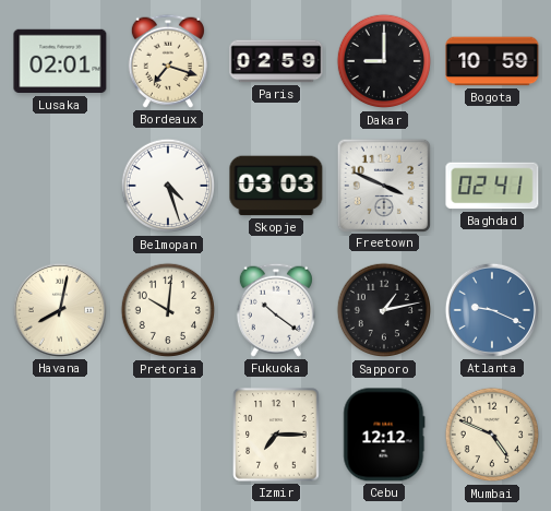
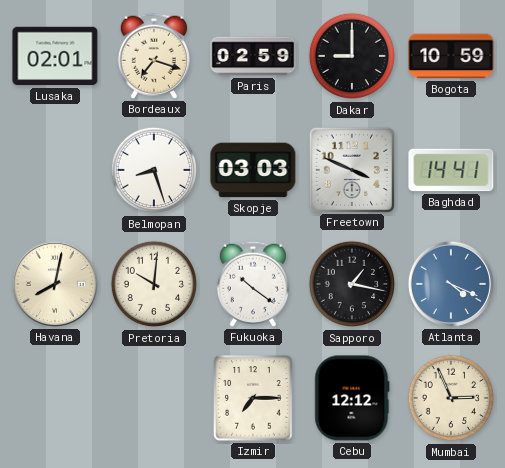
Belmopan: 4:27 -> 8:27
Baghdad: 02:41 -> 14:41
Sapporo: 1:13 -> 1:17
Atlanta: 9:19 -> 4:19
Mumbai: 4:49 -> 2:56
